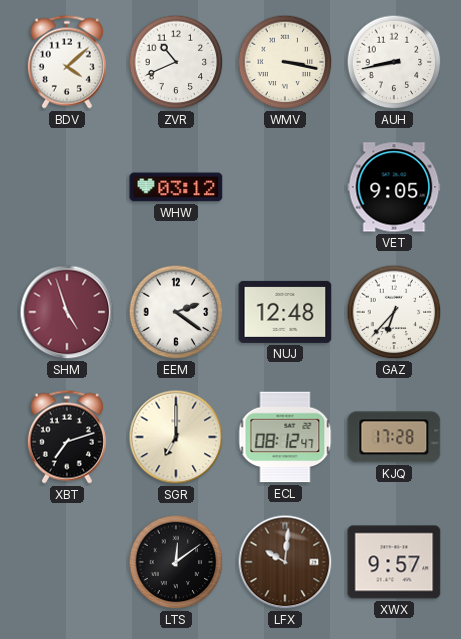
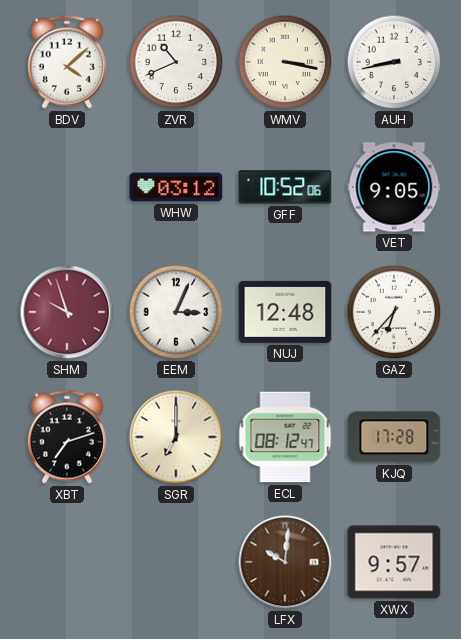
GFF: none -> 10:52
SHM: 4:57 -> 9:57
EEM: 2:21 -> 3:04
LTS: 12:09 -> none
